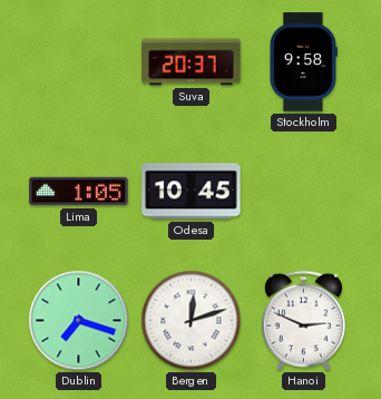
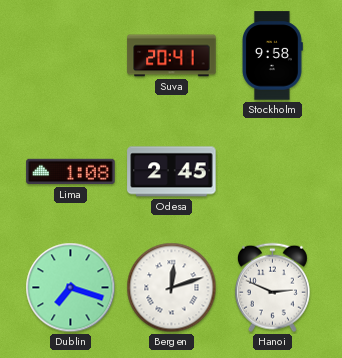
Suva: 20:37 -> 20:41
Lima: 1:05 -> 1:08
Odesa: 10:45 -> 2:45
